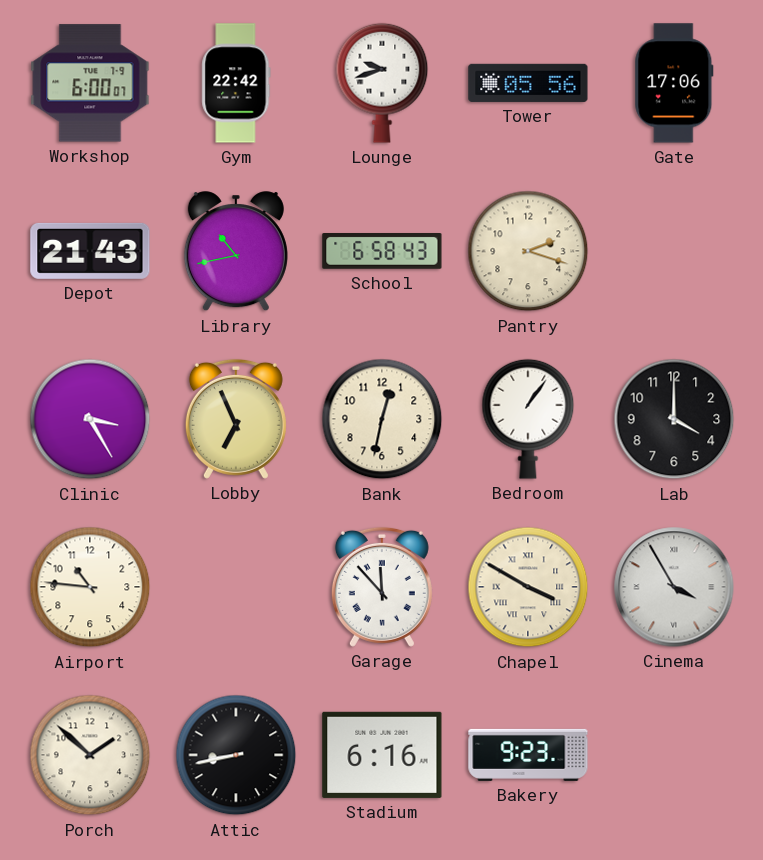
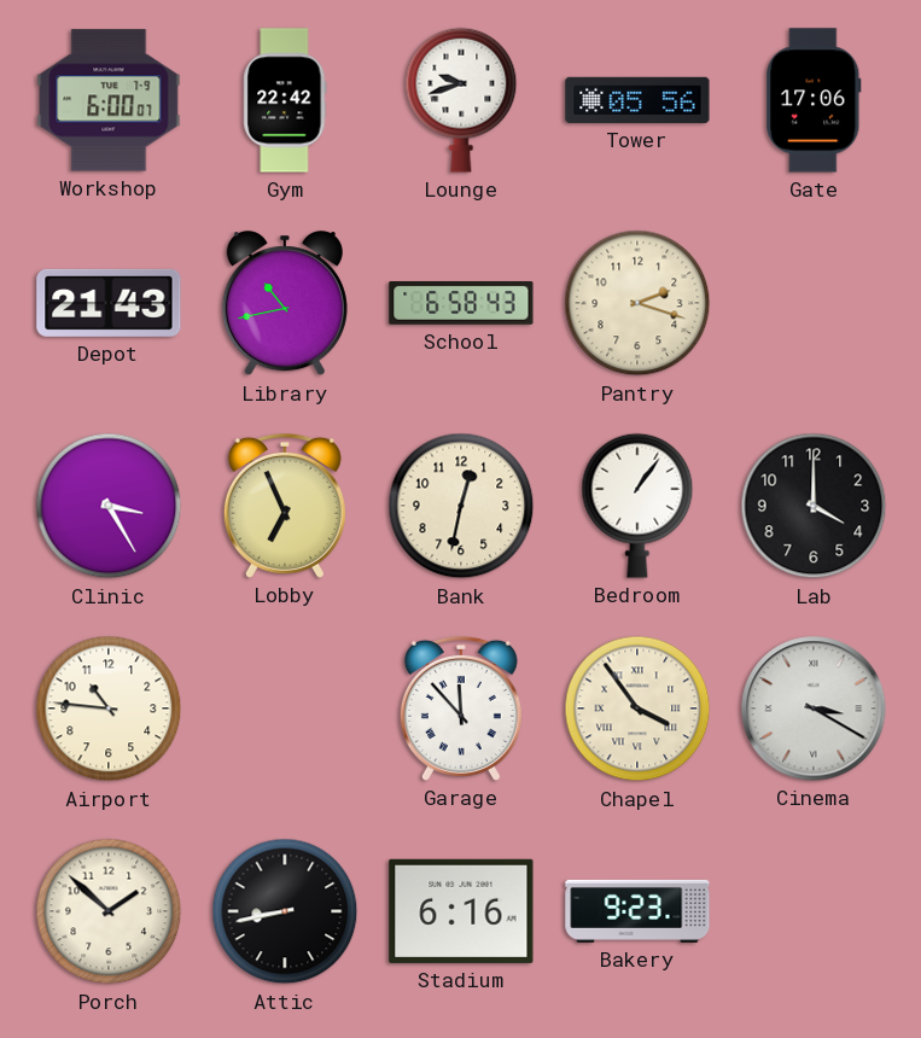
Chapel: 3:50 -> 3:54
Cinema: 3:55 -> 3:20
